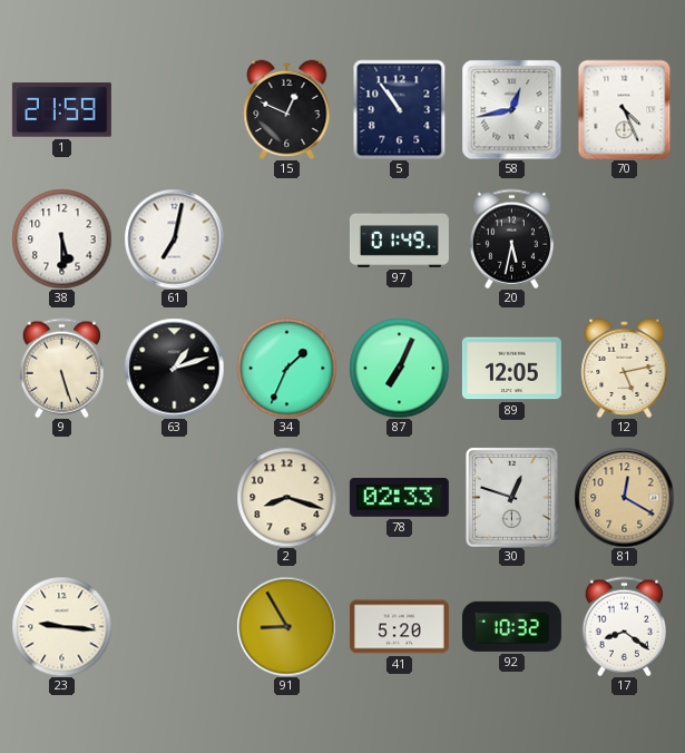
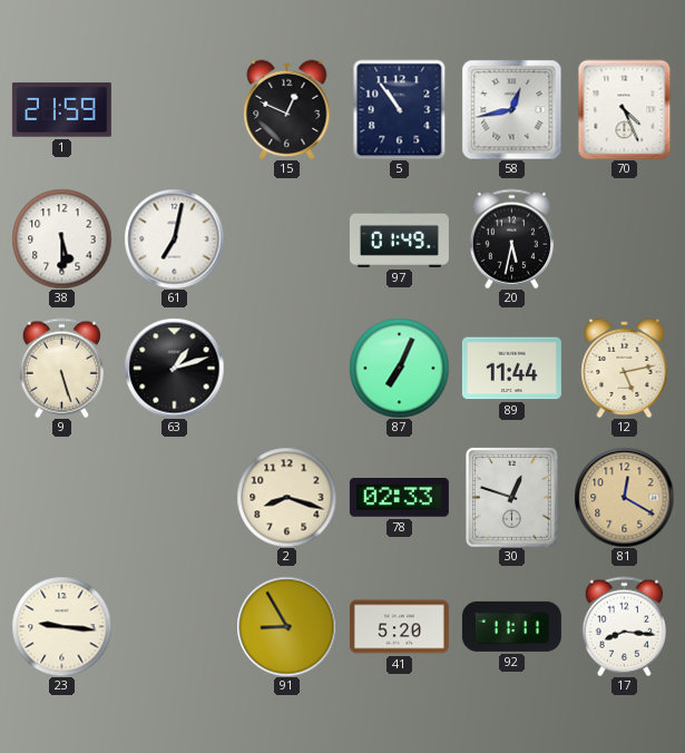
34: 1:34 -> none
89: 12:05 -> 11:44
92: 10:32 -> 11:11
17: 8:21 -> 8:16
